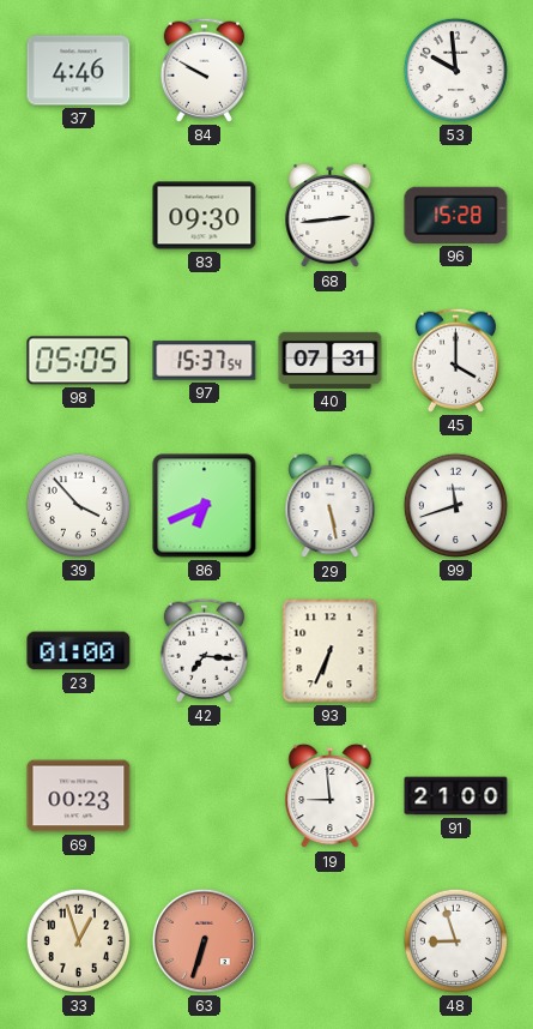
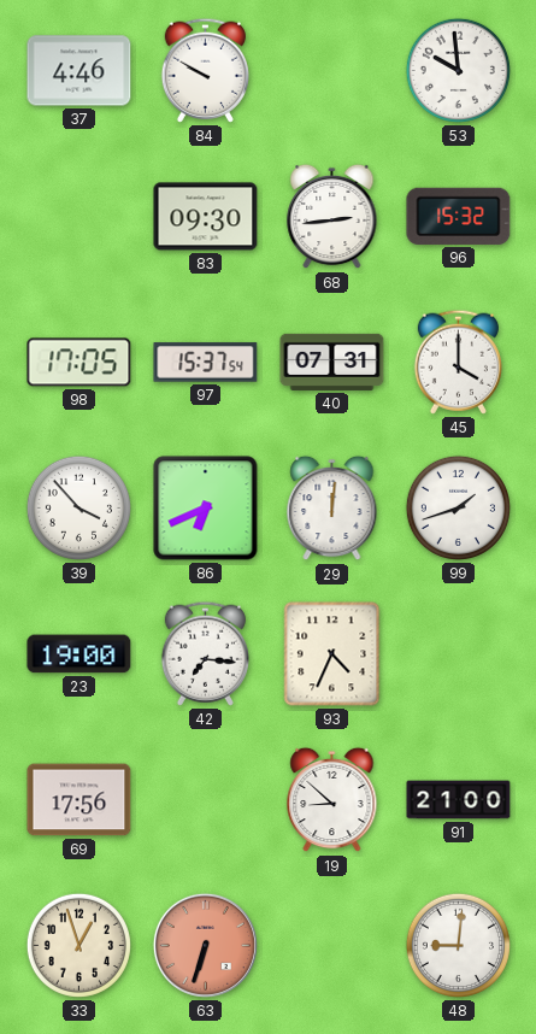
96: 15:28 -> 15:32
98: 05:05 -> 17:05
29: 5:28 -> 12:01
99: 11:42 -> 1:42
23: 01:00 -> 19:00
93: 6:34 -> 4:34
69: 00:23 -> 17:56
19: 8:59 -> 8:52
48: 8:57 -> 9:01
